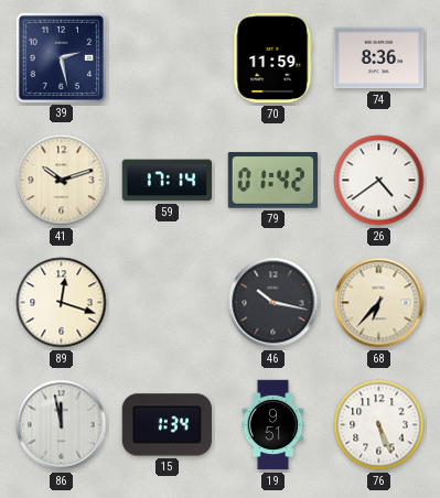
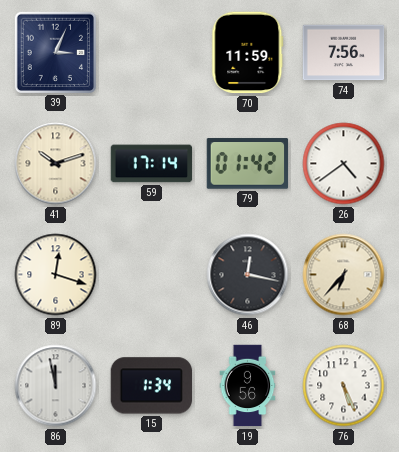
39: 2:28 -> 3:04
74: 8:36 -> 7:56
46: 10:17 -> 12:17
19: 9:51 -> 9:56
